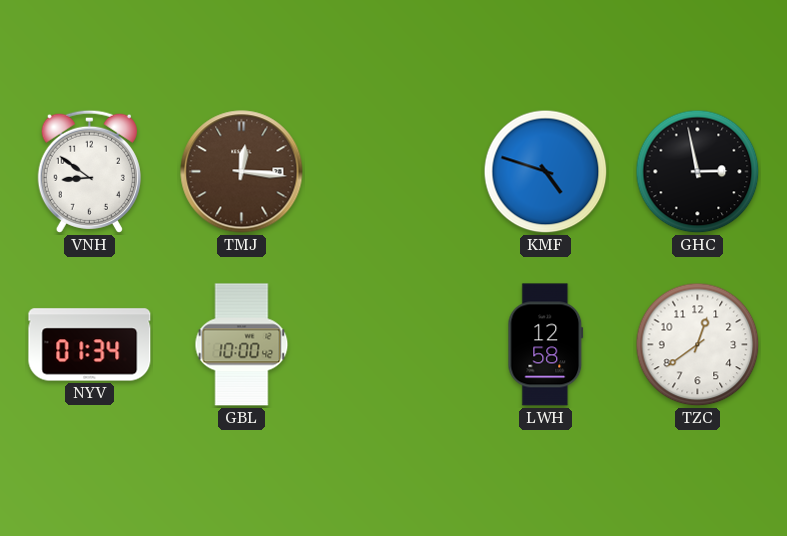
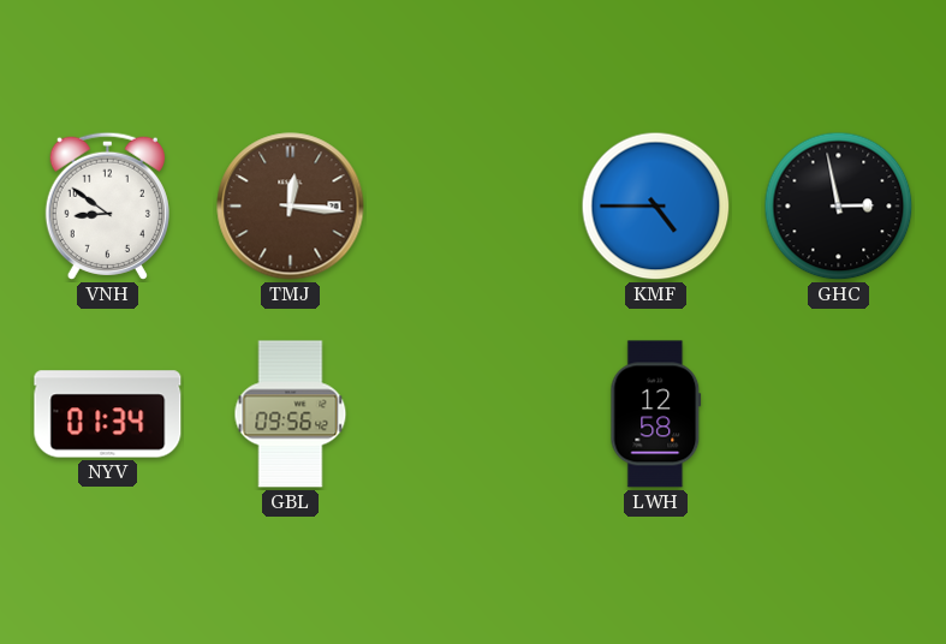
KMF: 4:48 -> 4:45
GBL: 10:00 -> 09:56
TZC: 12:39 -> none
